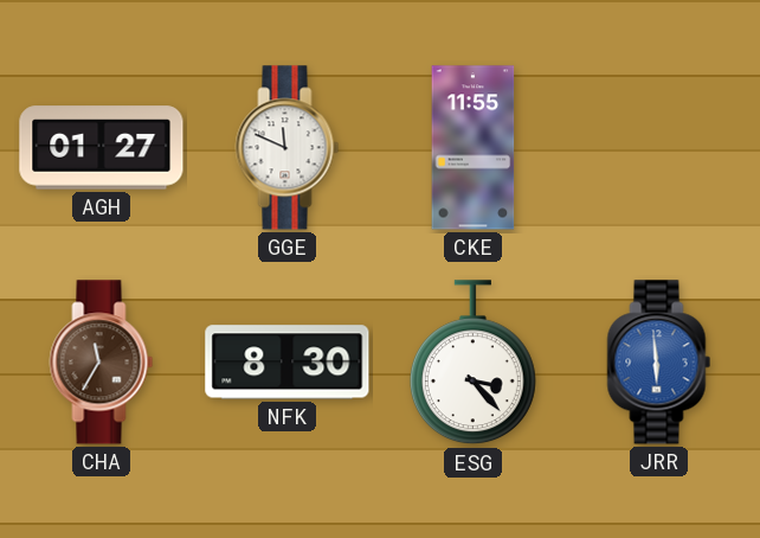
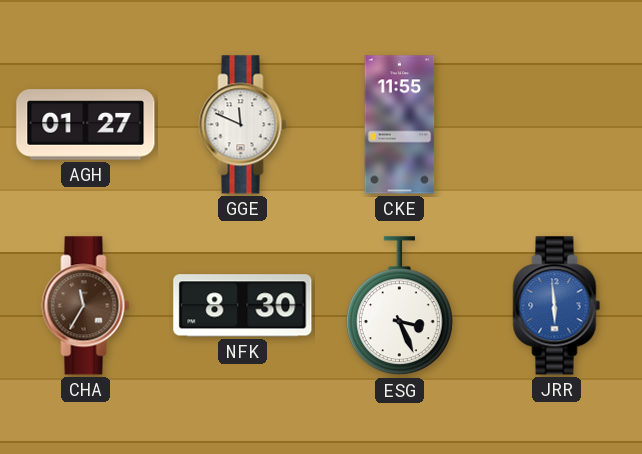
ESG: 3:23 -> 3:26
